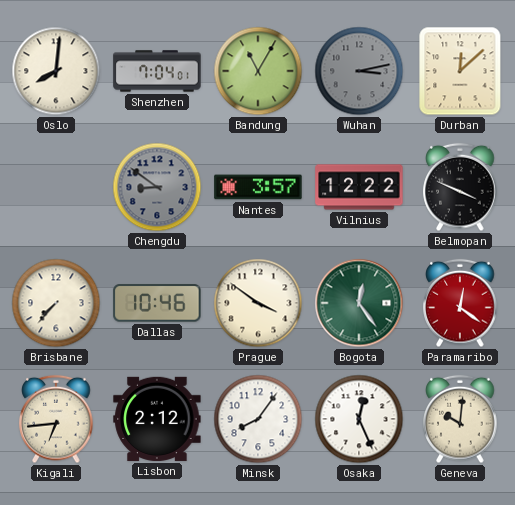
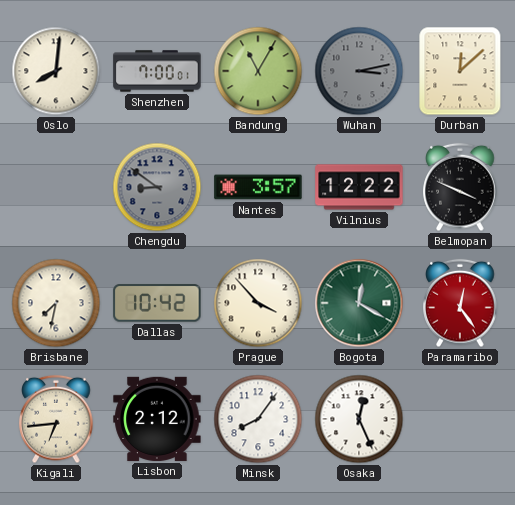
Shenzhen: 7:04 -> 7:00
Brisbane: 7:37 -> 7:32
Dallas: 10:46 -> 10:42
Prague: 3:51 -> 3:53
Bogota: 12:24 -> 12:20
Paramaribo: 12:21 -> 12:24
Geneva: 10:01 -> none
